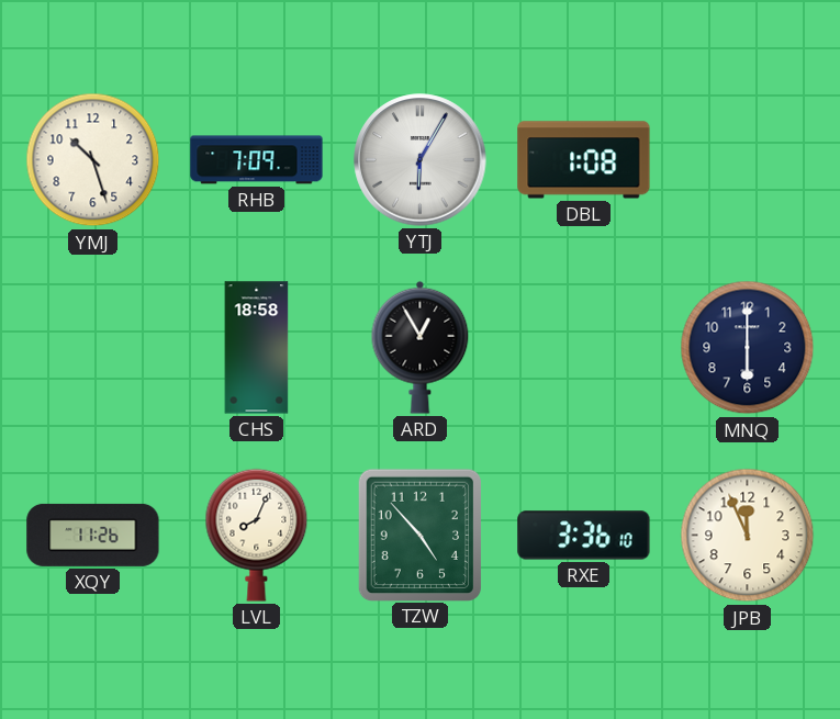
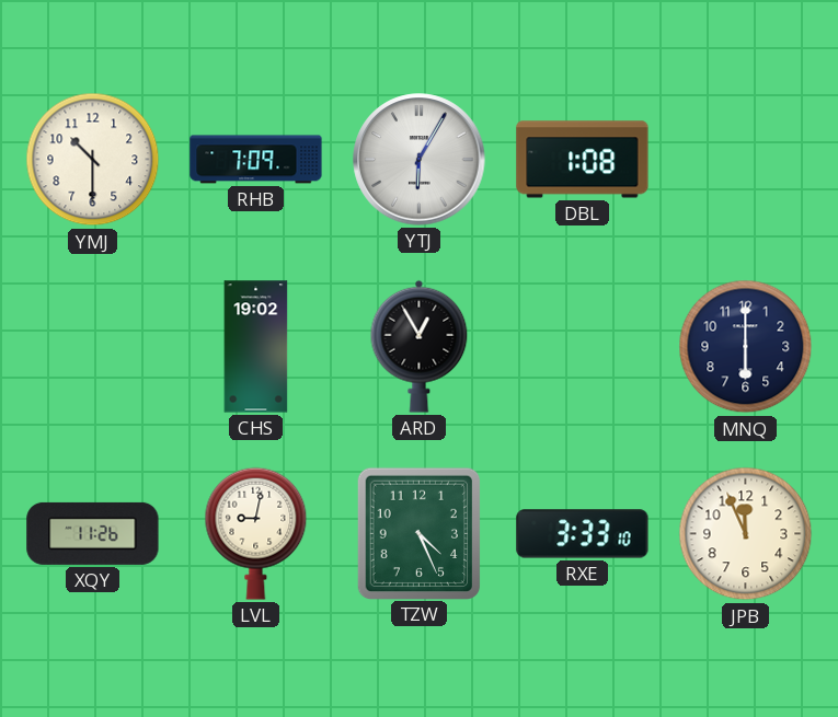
YMJ: 10:27 -> 10:30
CHS: 18:58 -> 19:02
LVL: 8:04 -> 9:02
TZW: 4:53 -> 4:26
RXE: 3:36 -> 3:33
